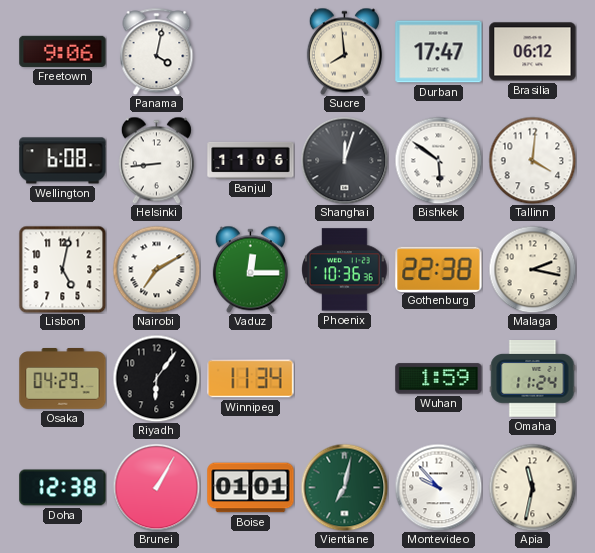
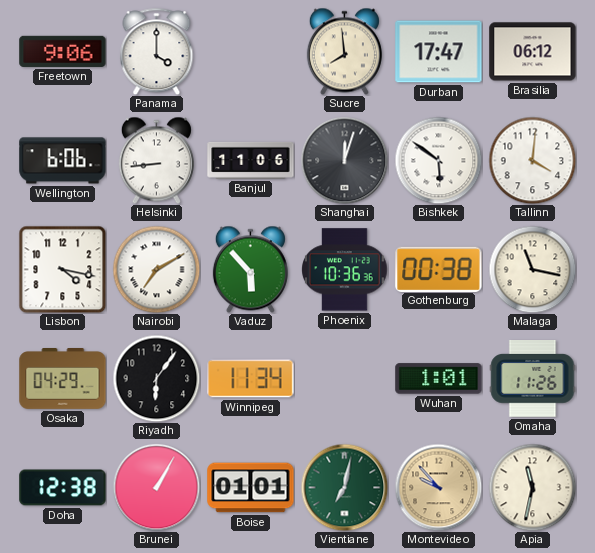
Panama: 4:02 -> 4:00
Wellington: 6:08 -> 6:06
Lisbon: 5:02 -> 4:17
Vaduz: 12:15 -> 5:53
Gothenburg: 22:38 -> 00:38
Malaga: 2:17 -> 11:17
Wuhan: 1:59 -> 1:01
Omaha: 11:24 -> 11:26
Montevideo dial: white -> champagne
